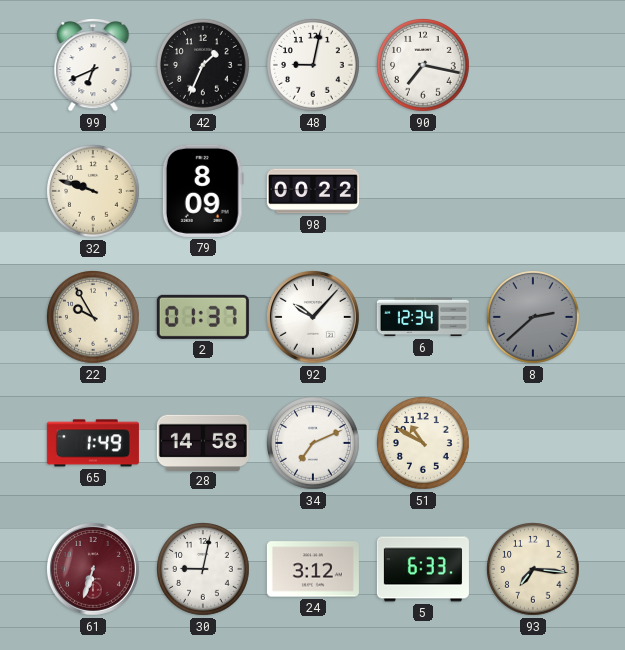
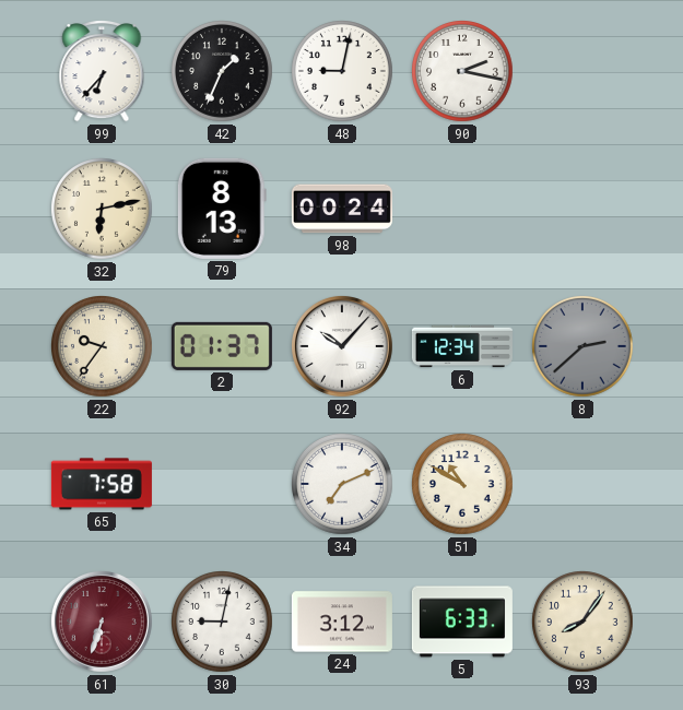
99: 6:41 -> 6:37
90: 7:17 -> 2:17
32: 9:48 -> 6:13
79: 8:09 -> 8:13
98: 00:22 -> 00:24
22: 9:55 -> 9:36
65: 1:49 -> 7:58
28: 14:58 -> none
93: 7:16 -> 8:06
